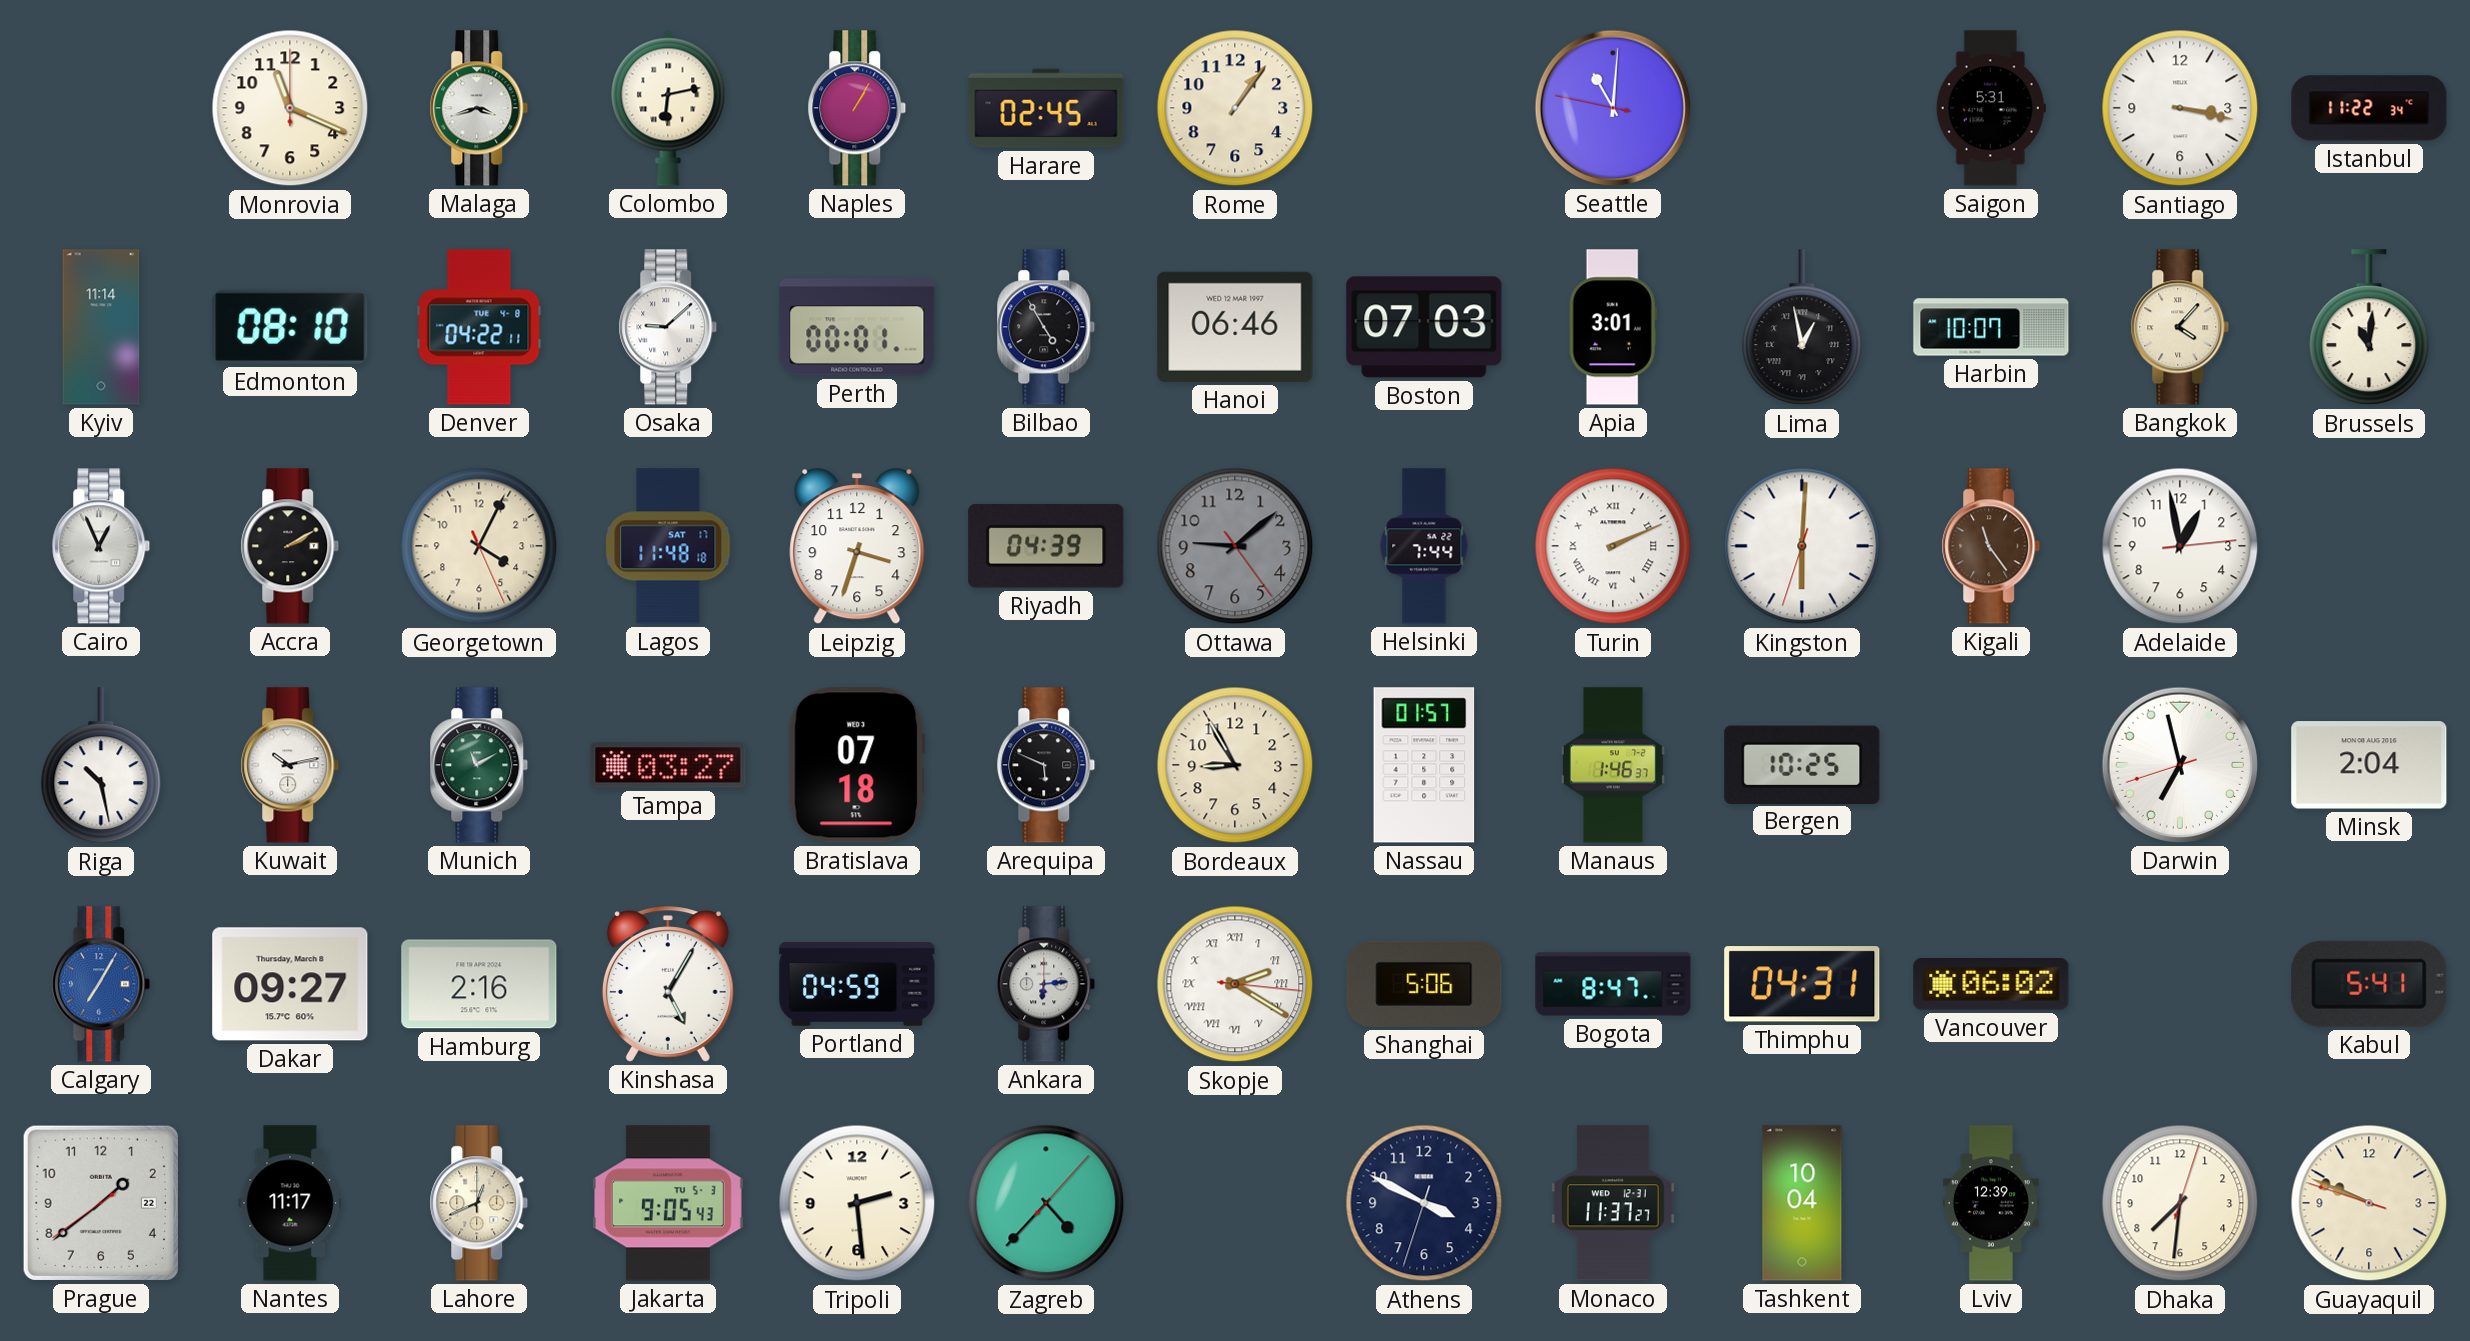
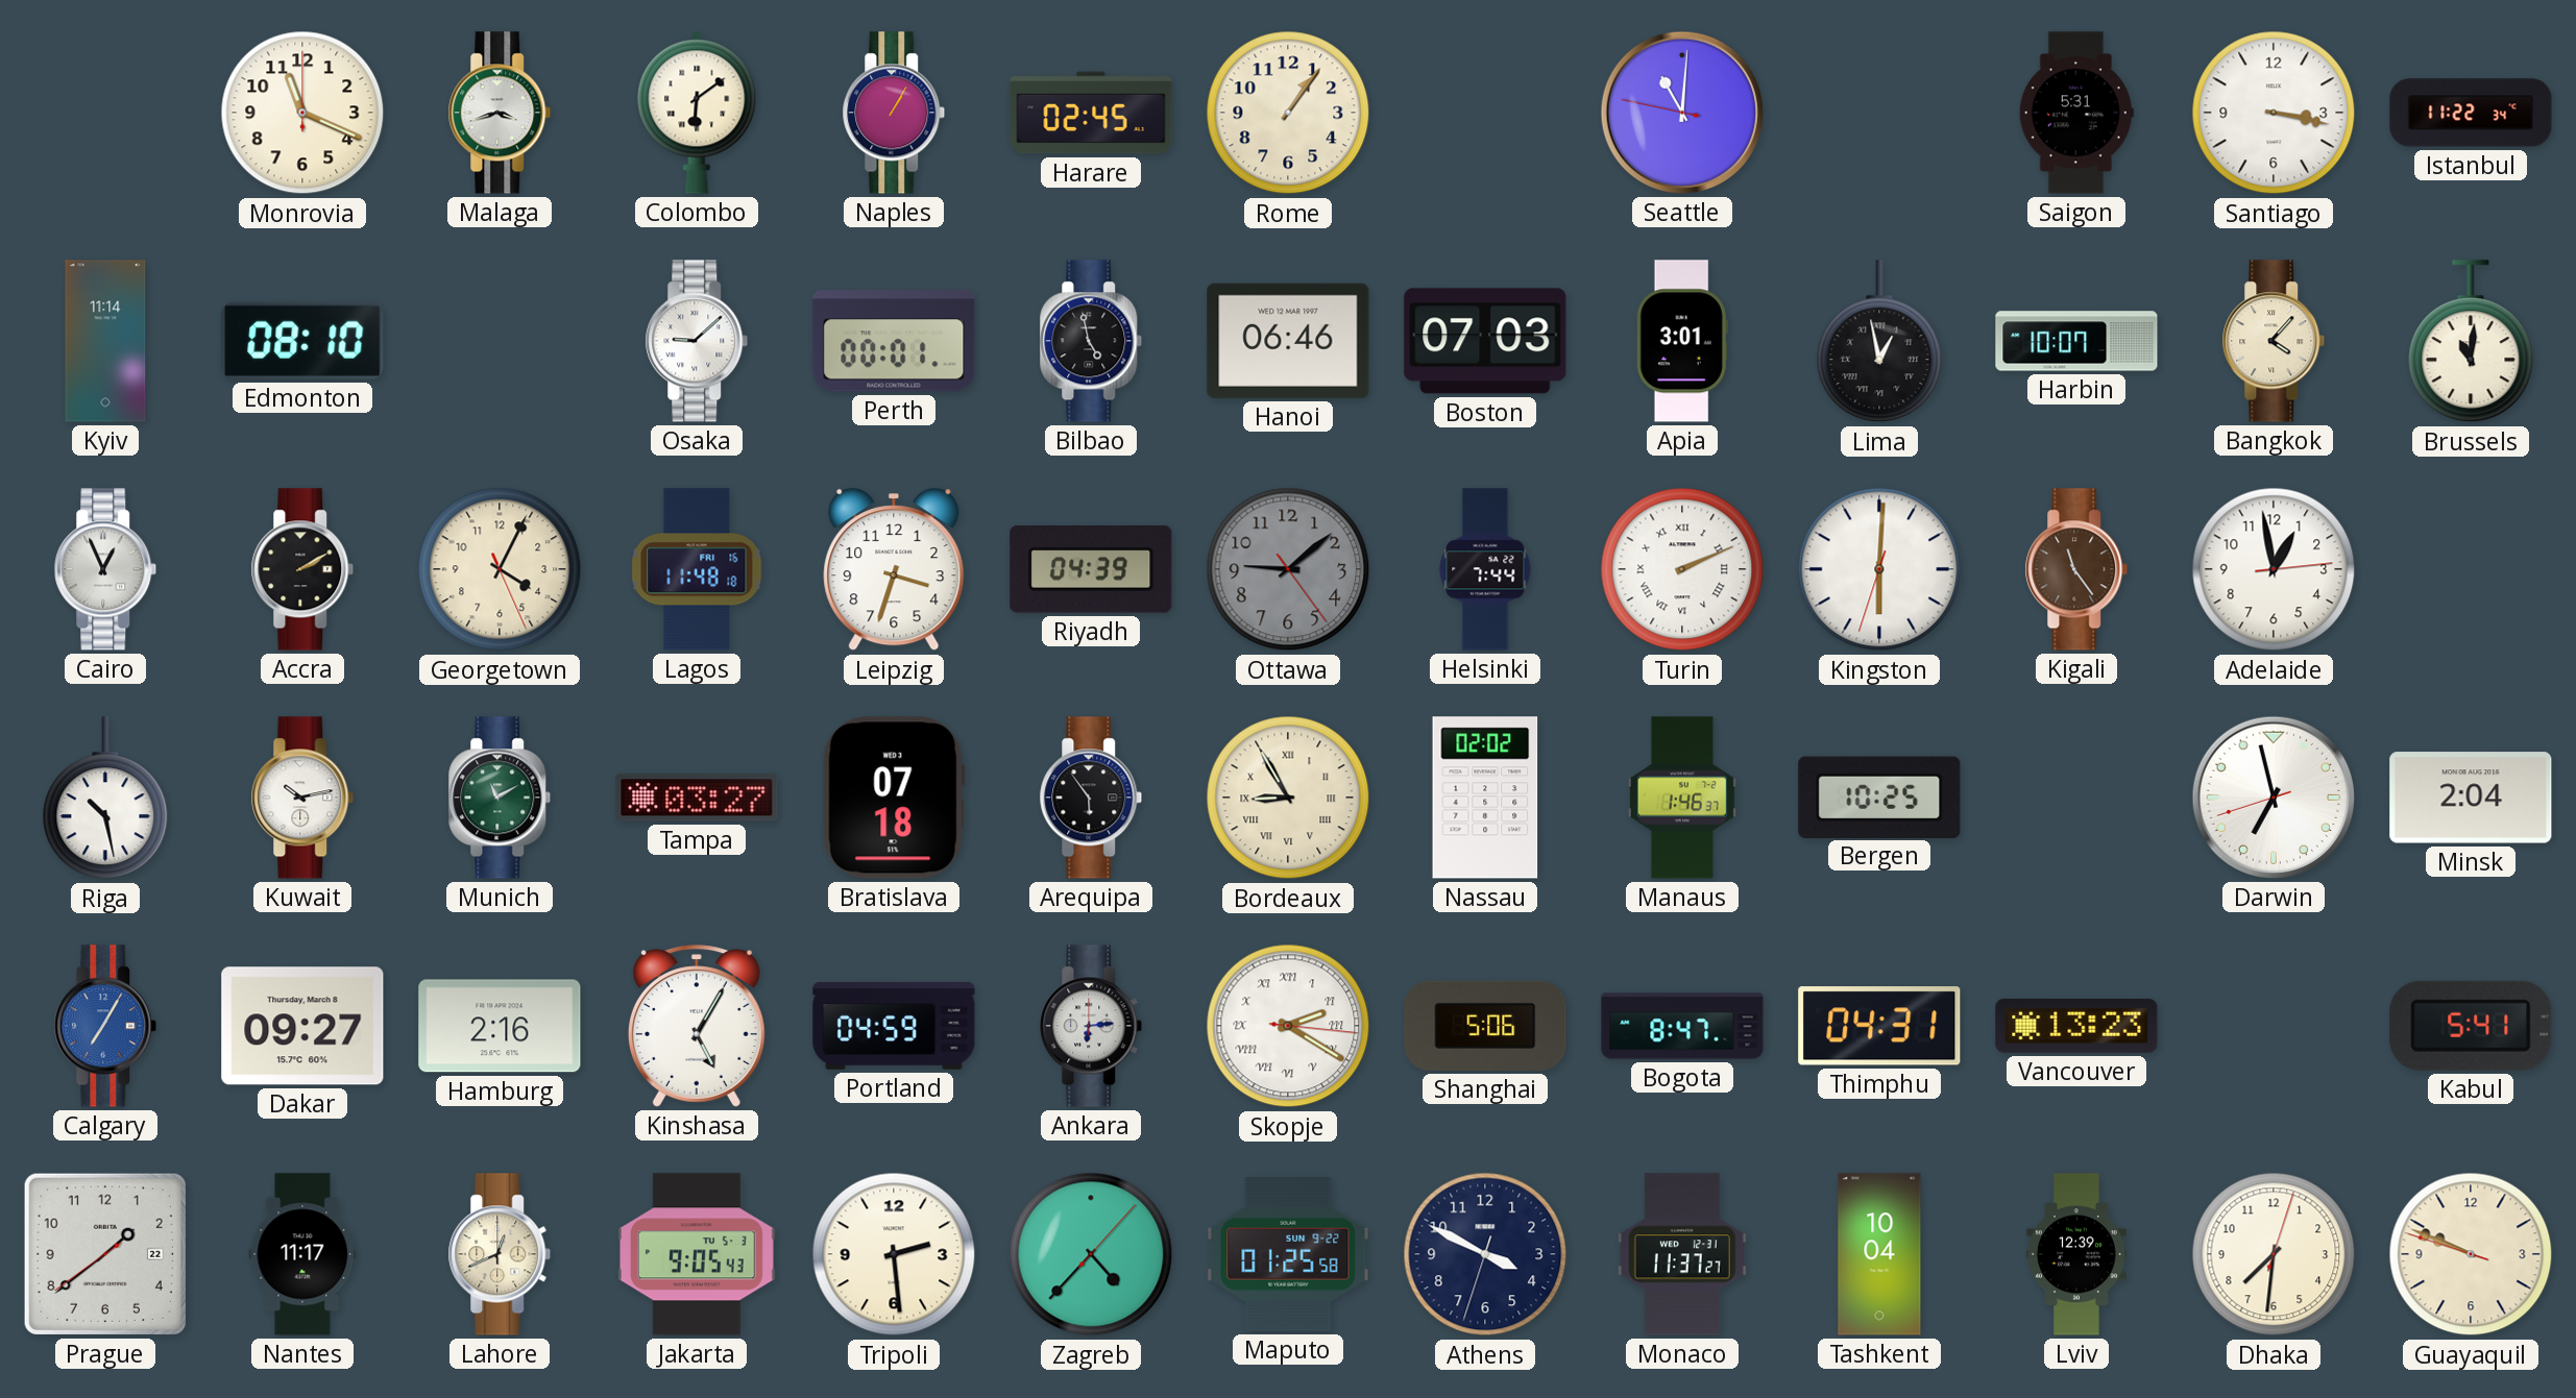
Colombo: 6:13 -> 6:09
Denver: 04:22 -> none
Bilbao: 4:55 -> 4:58
Lagos date: SAT 17 -> FRI 16
Arequipa: 5:49 -> 5:54
Bordeaux numerals: Arabic -> Roman
Nassau: 01:57 -> 02:02
Vancouver: 06:02 -> 13:23
Maputo: none -> 01:25
